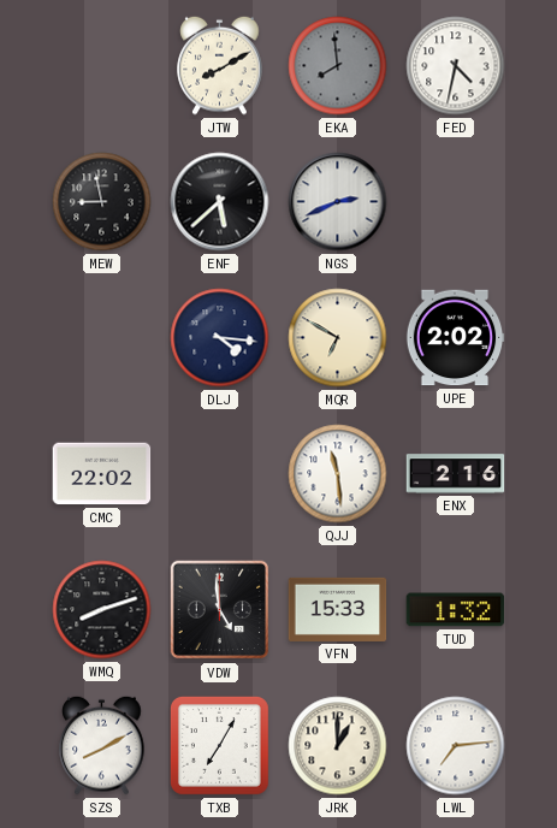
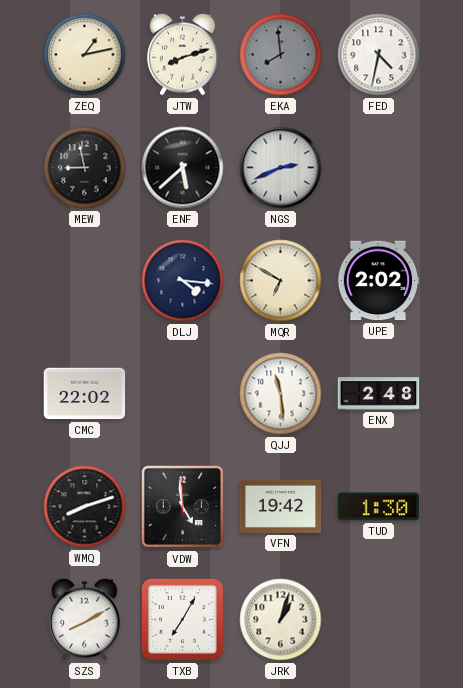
ZEQ: none -> 1:13
JTW: 8:10 -> 8:12
ENX: 2:16 -> 2:48
VFN: 15:33 -> 19:42
TUD: 1:32 -> 1:30
JRK: 1:00 -> 1:03
LWL: 7:14 -> none
